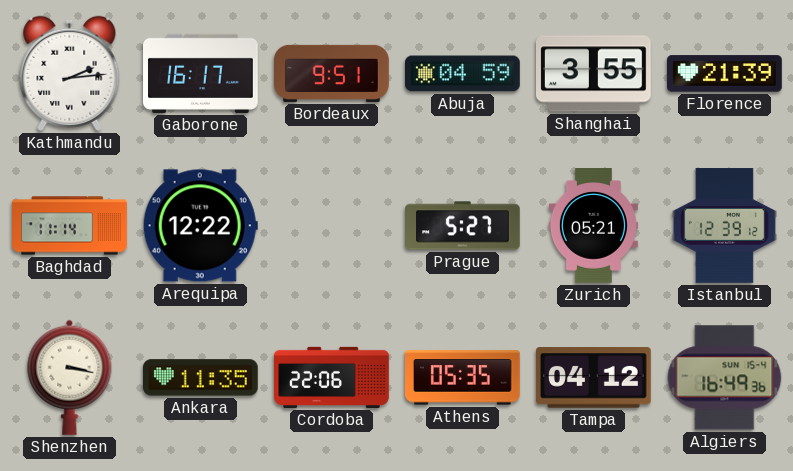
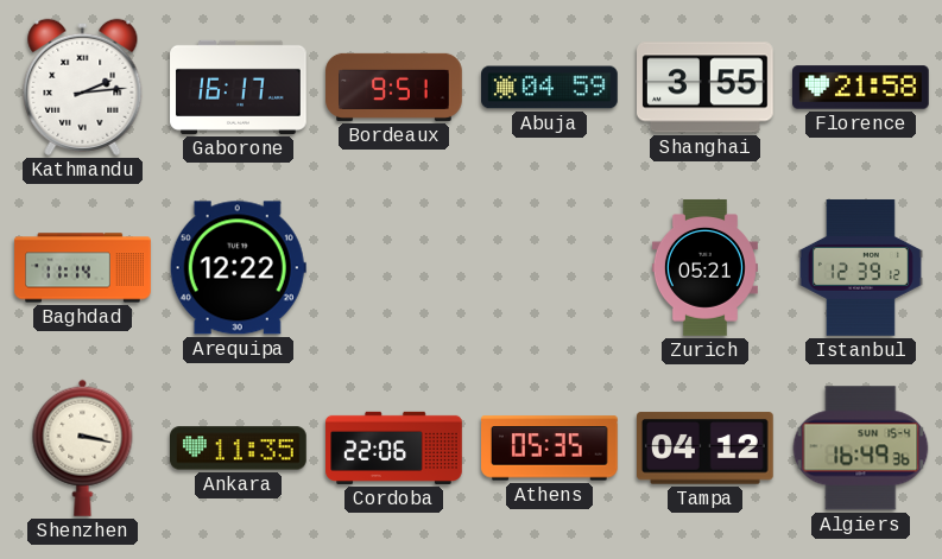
Florence: 21:39 -> 21:58
Prague: 5:27 -> none
